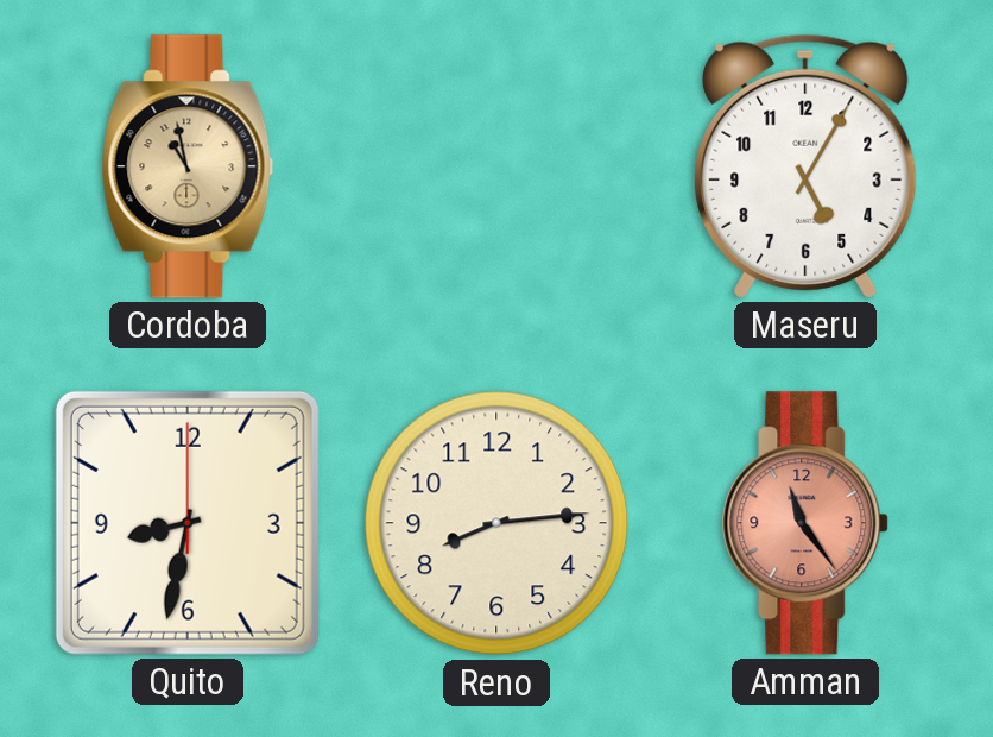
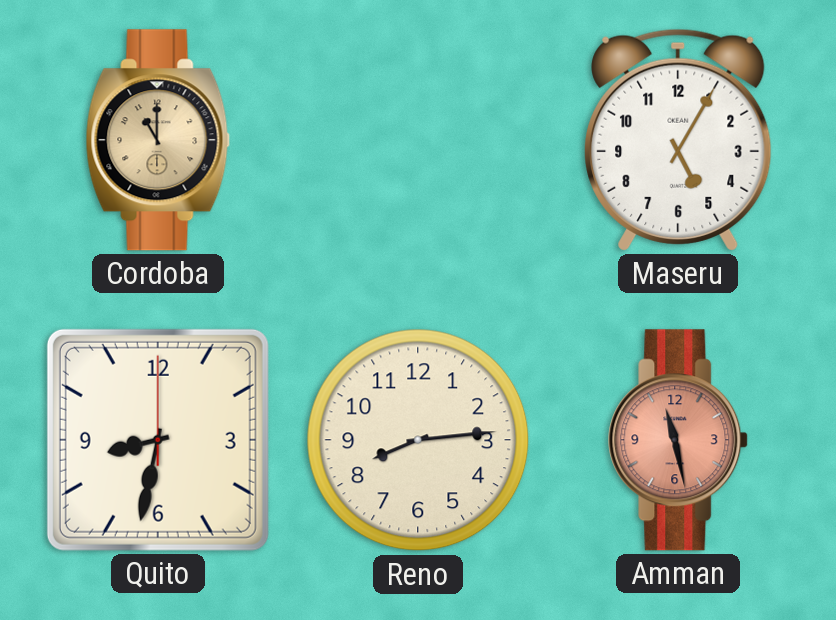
Cordoba: 10:58 -> 11:00
Amman: 11:24 -> 11:28
